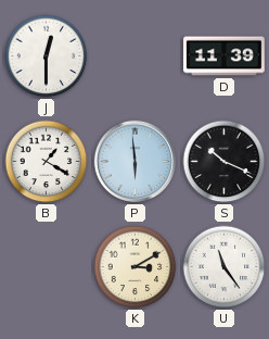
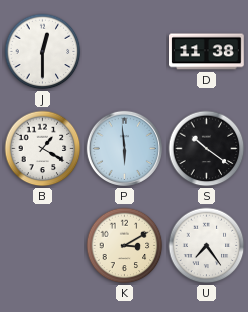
D: 11:39 -> 11:38
S: 10:19 -> 10:21
U: 11:24 -> 7:24
